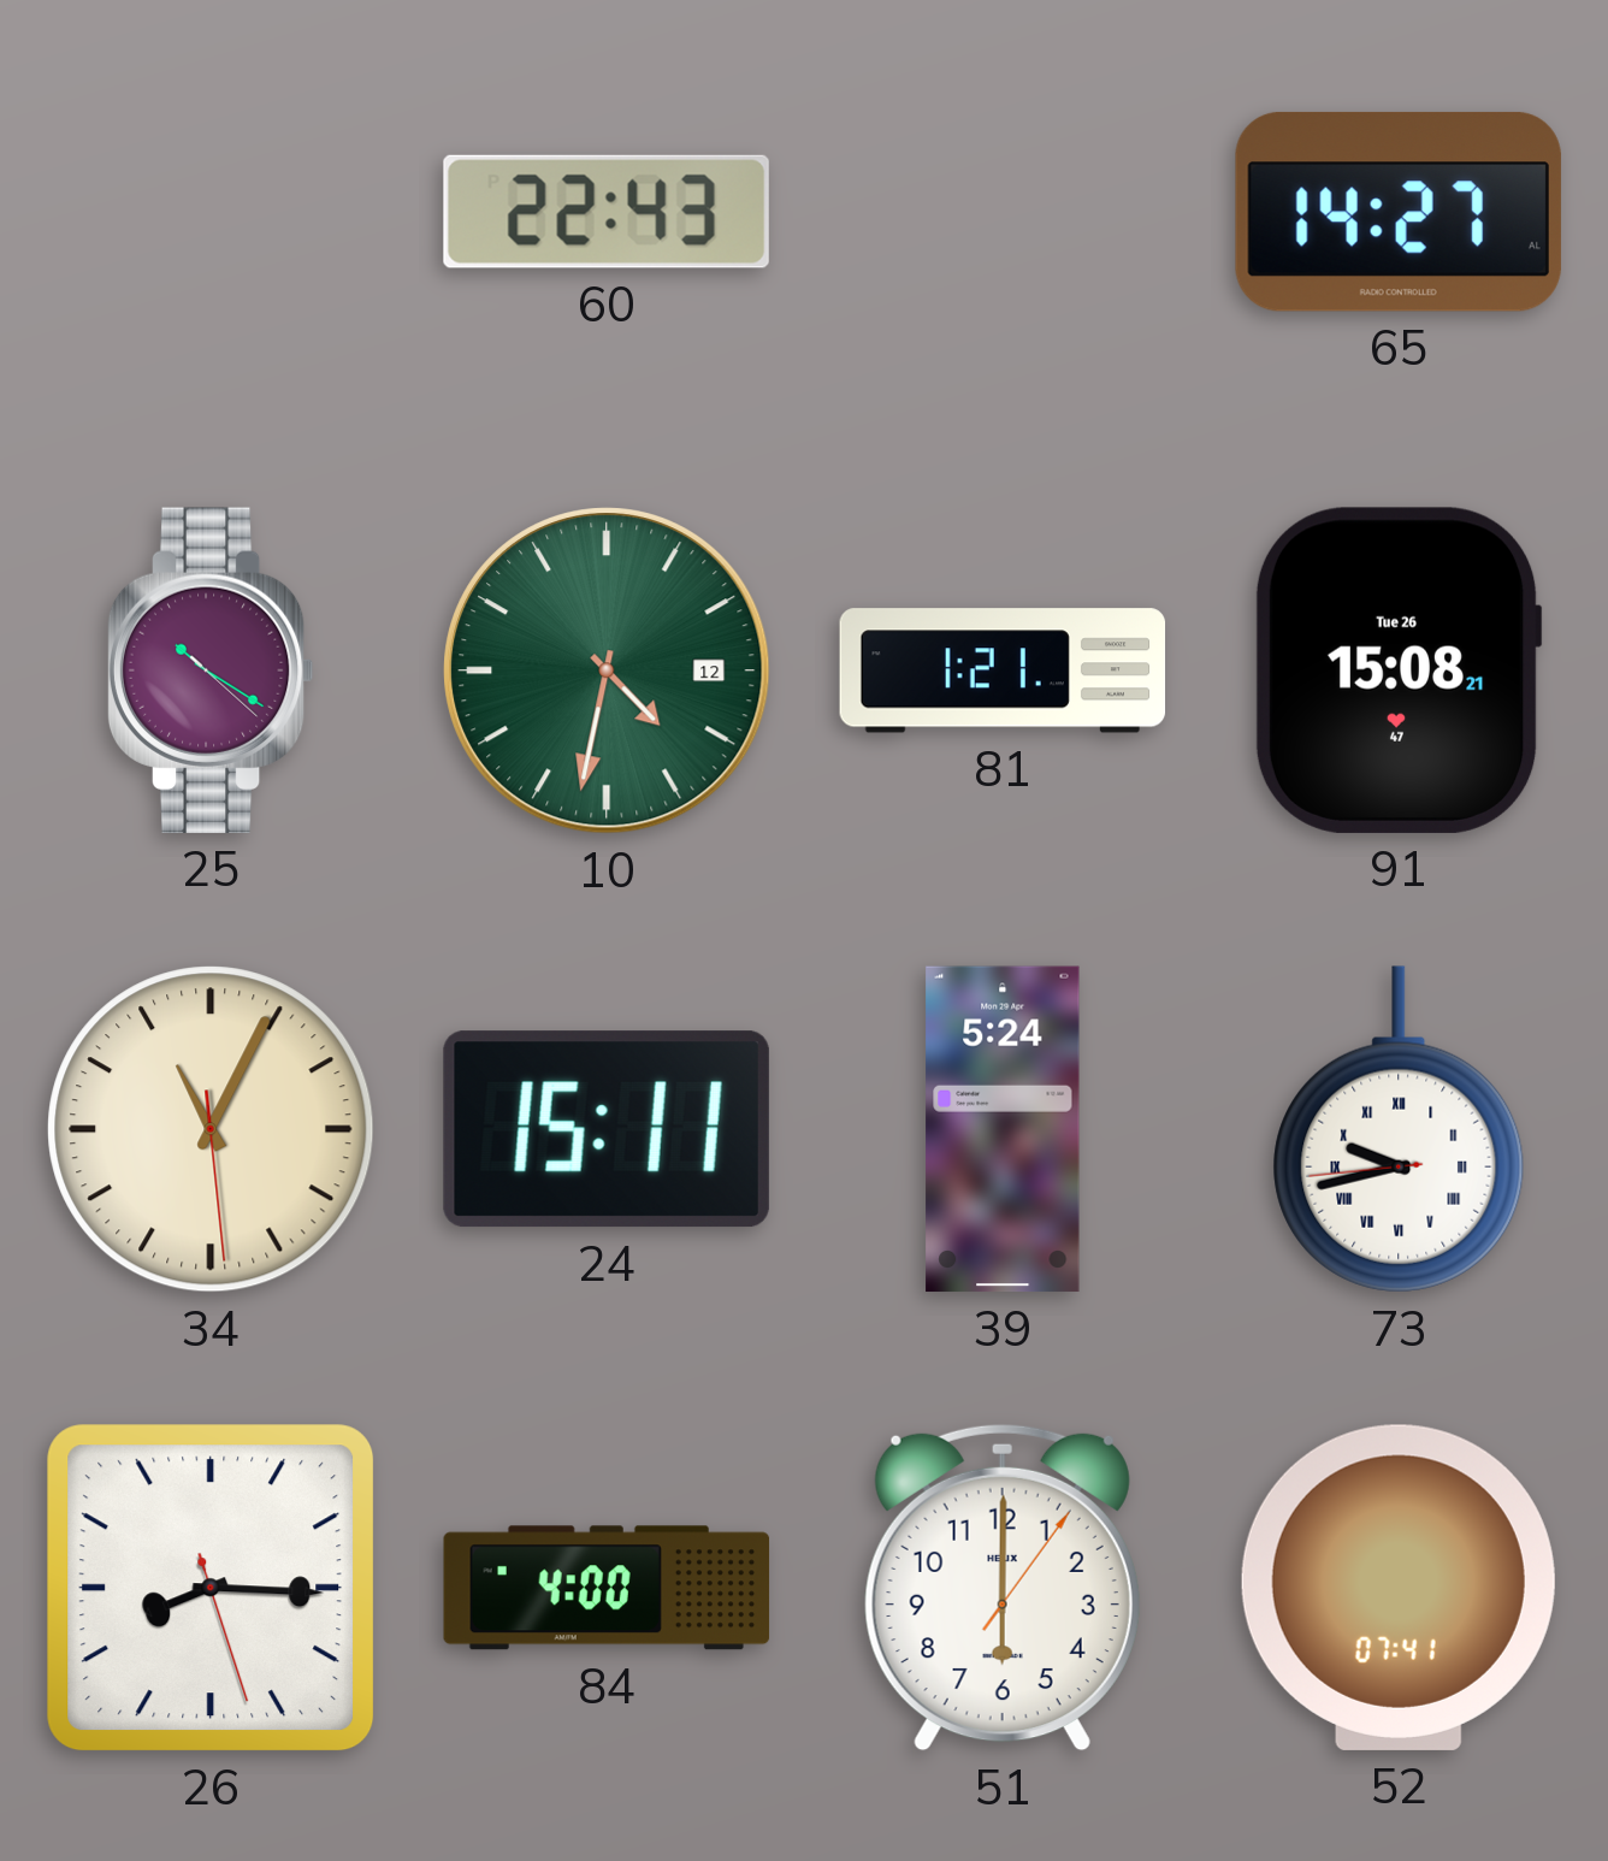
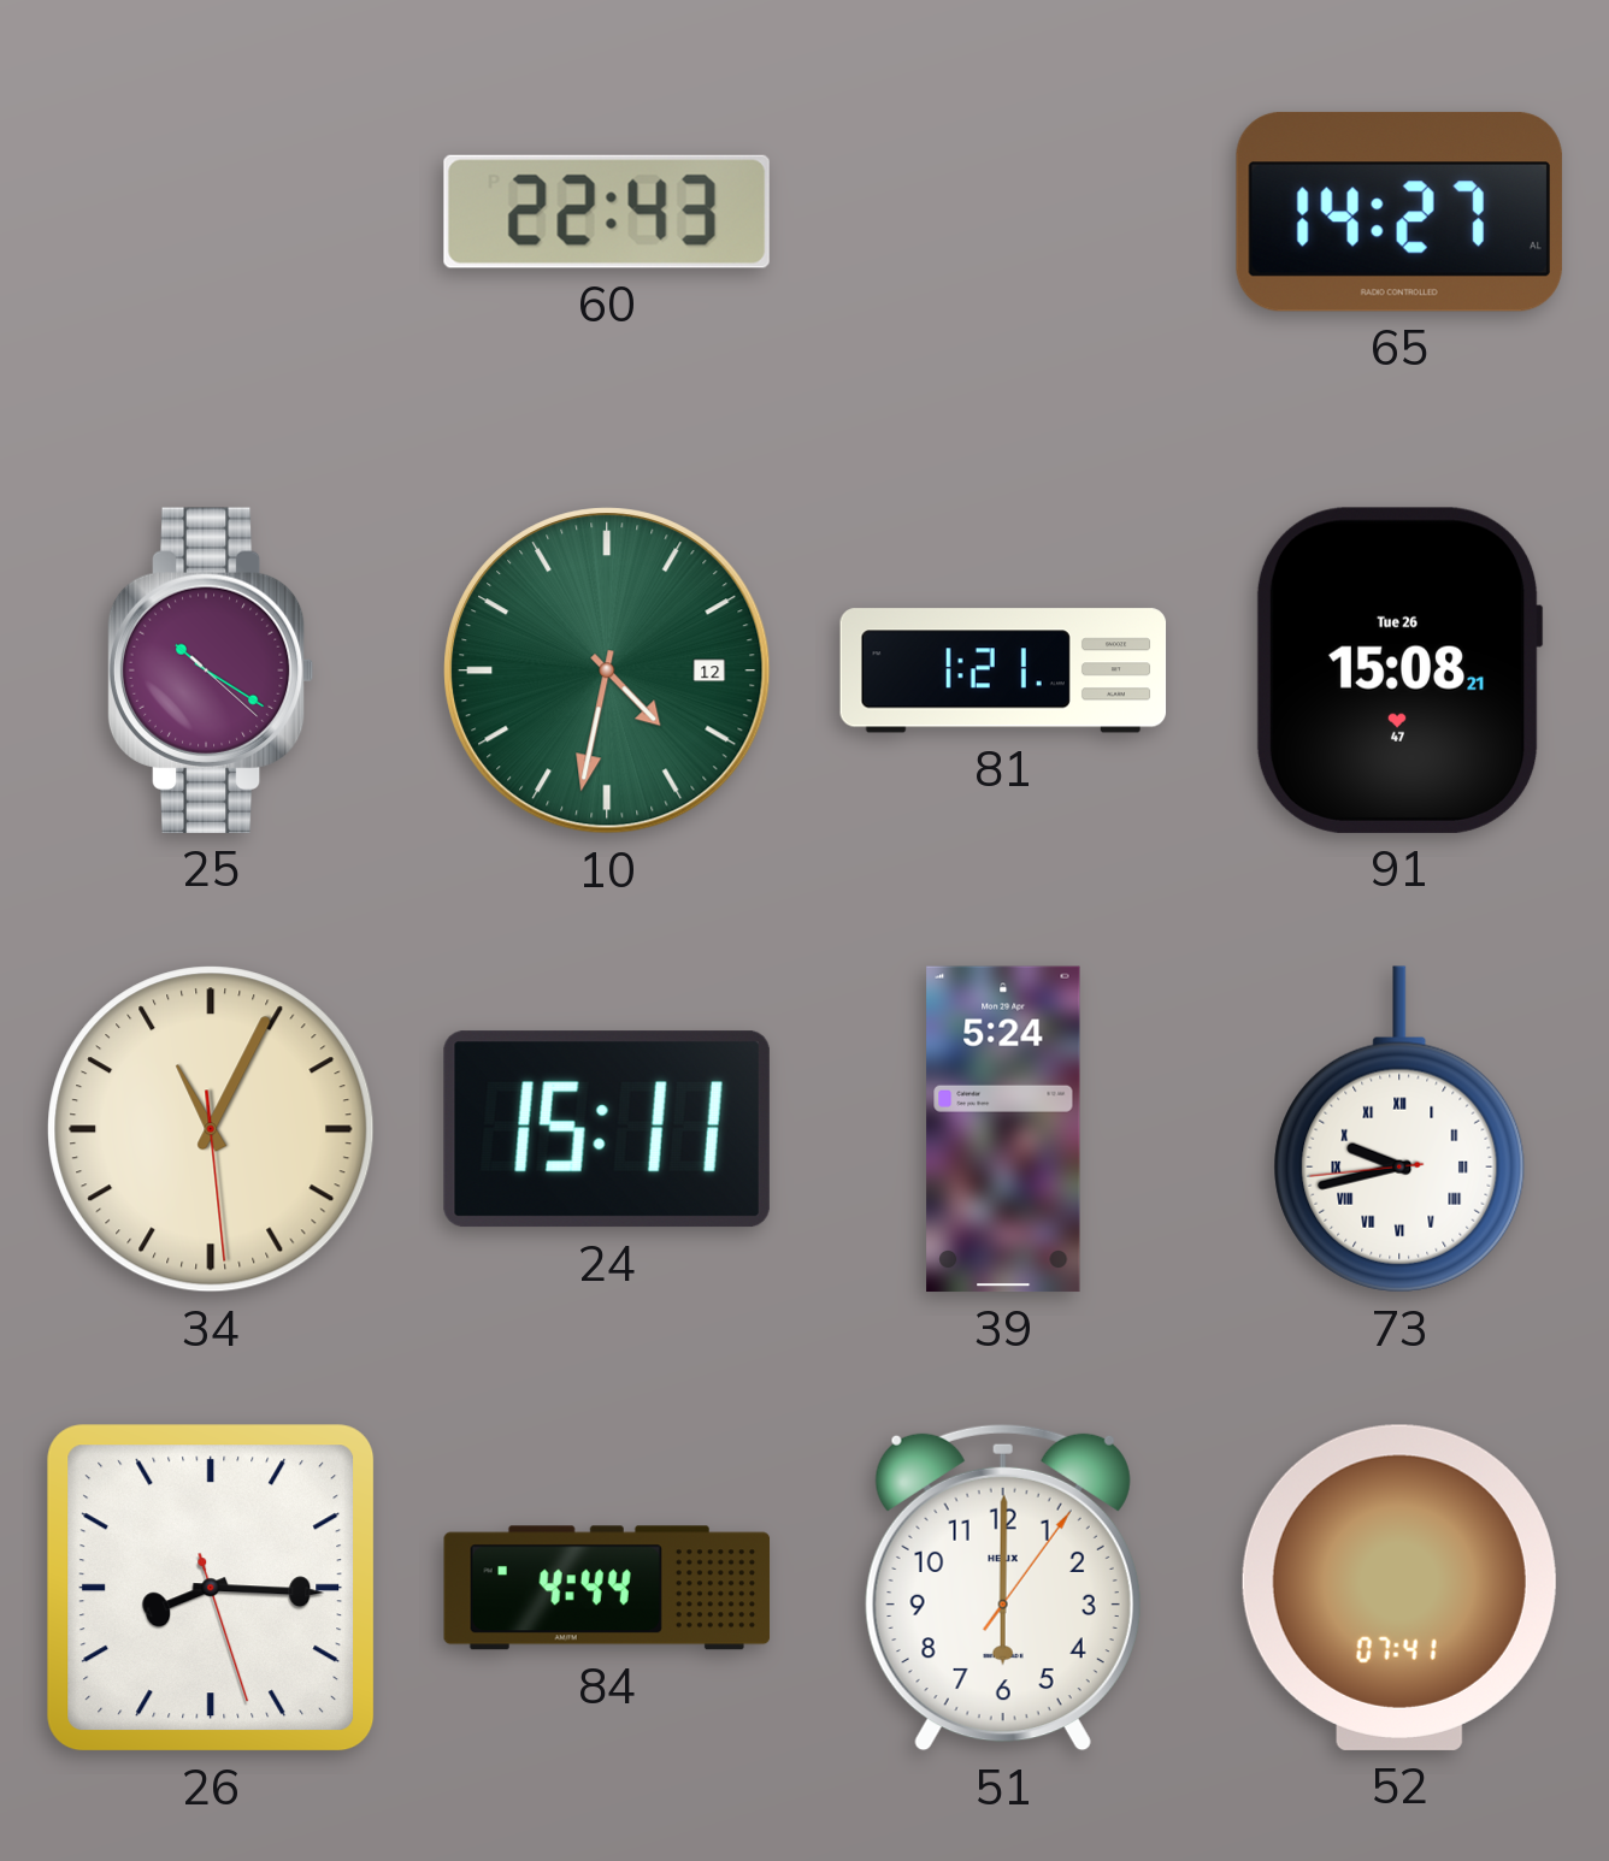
84: 4:00 -> 4:44
